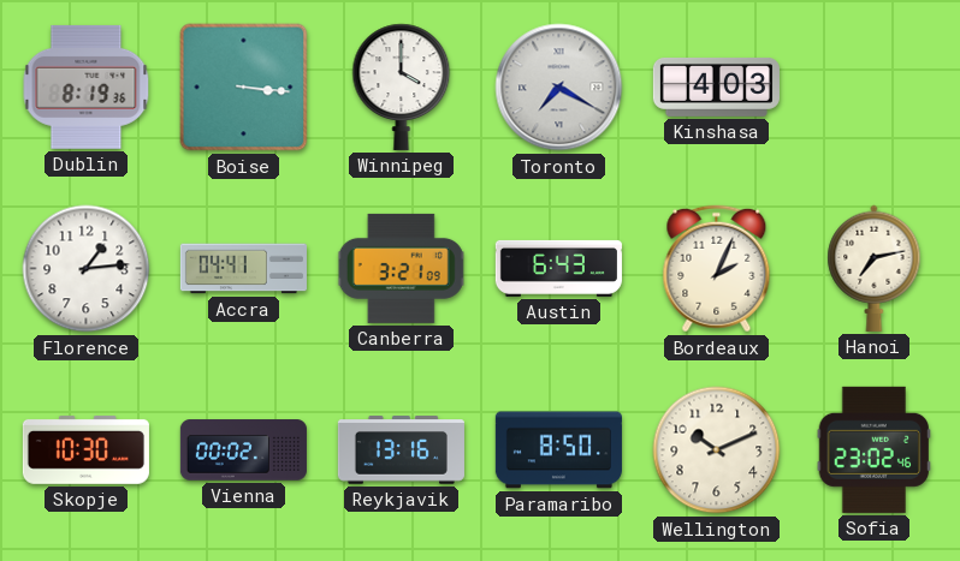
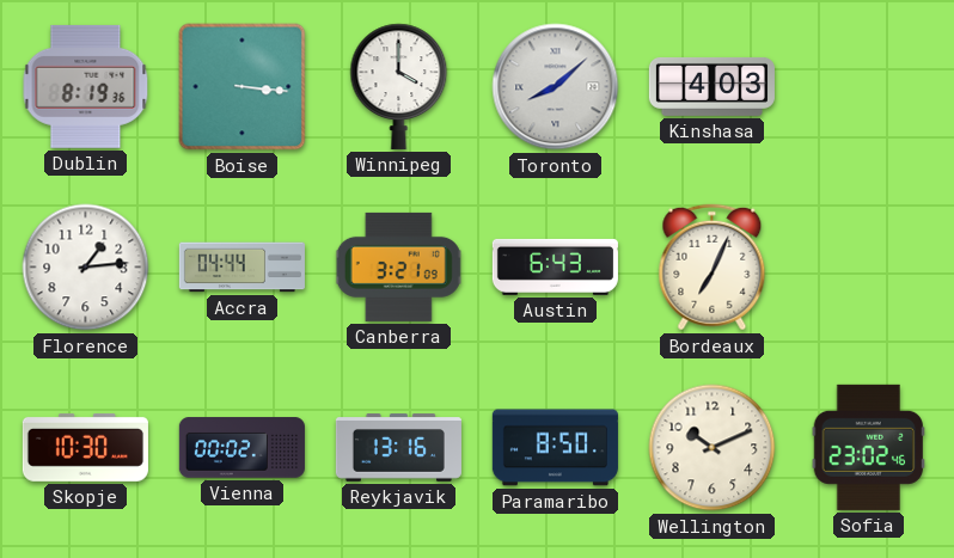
Toronto: 7:20 -> 8:08
Accra: 04:41 -> 04:44
Bordeaux: 2:04 -> 7:04
Hanoi: 7:13 -> none
